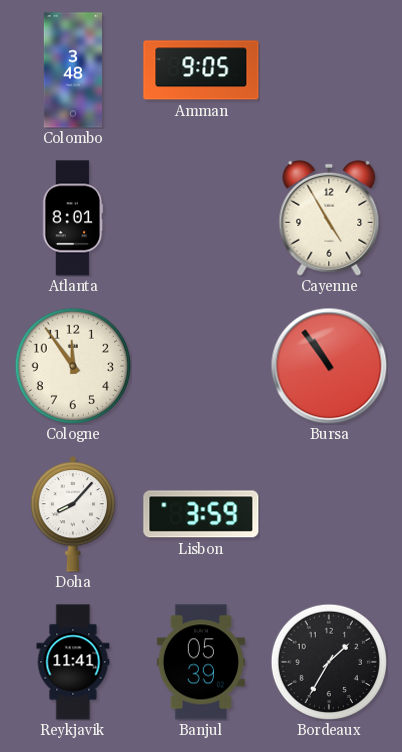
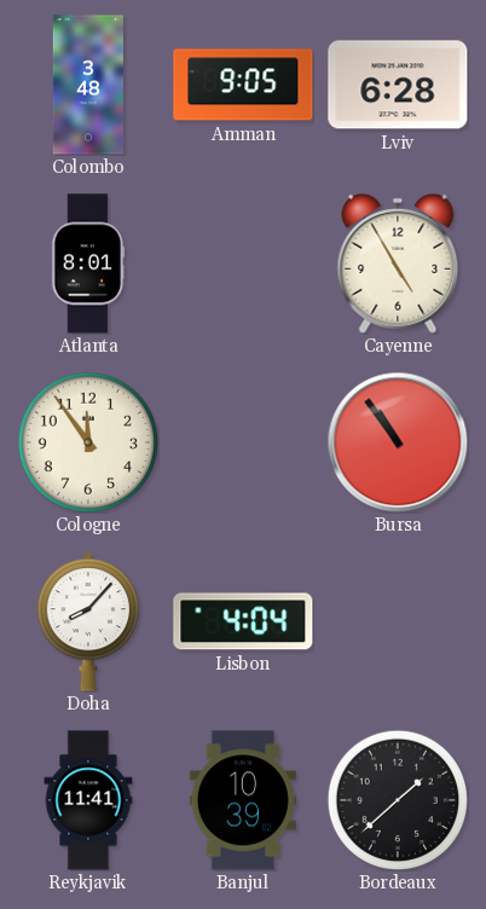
Lviv: none -> 6:28
Lisbon: 3:59 -> 4:04
Banjul: 05:39 -> 10:39
Bordeaux: 1:35 -> 1:38
